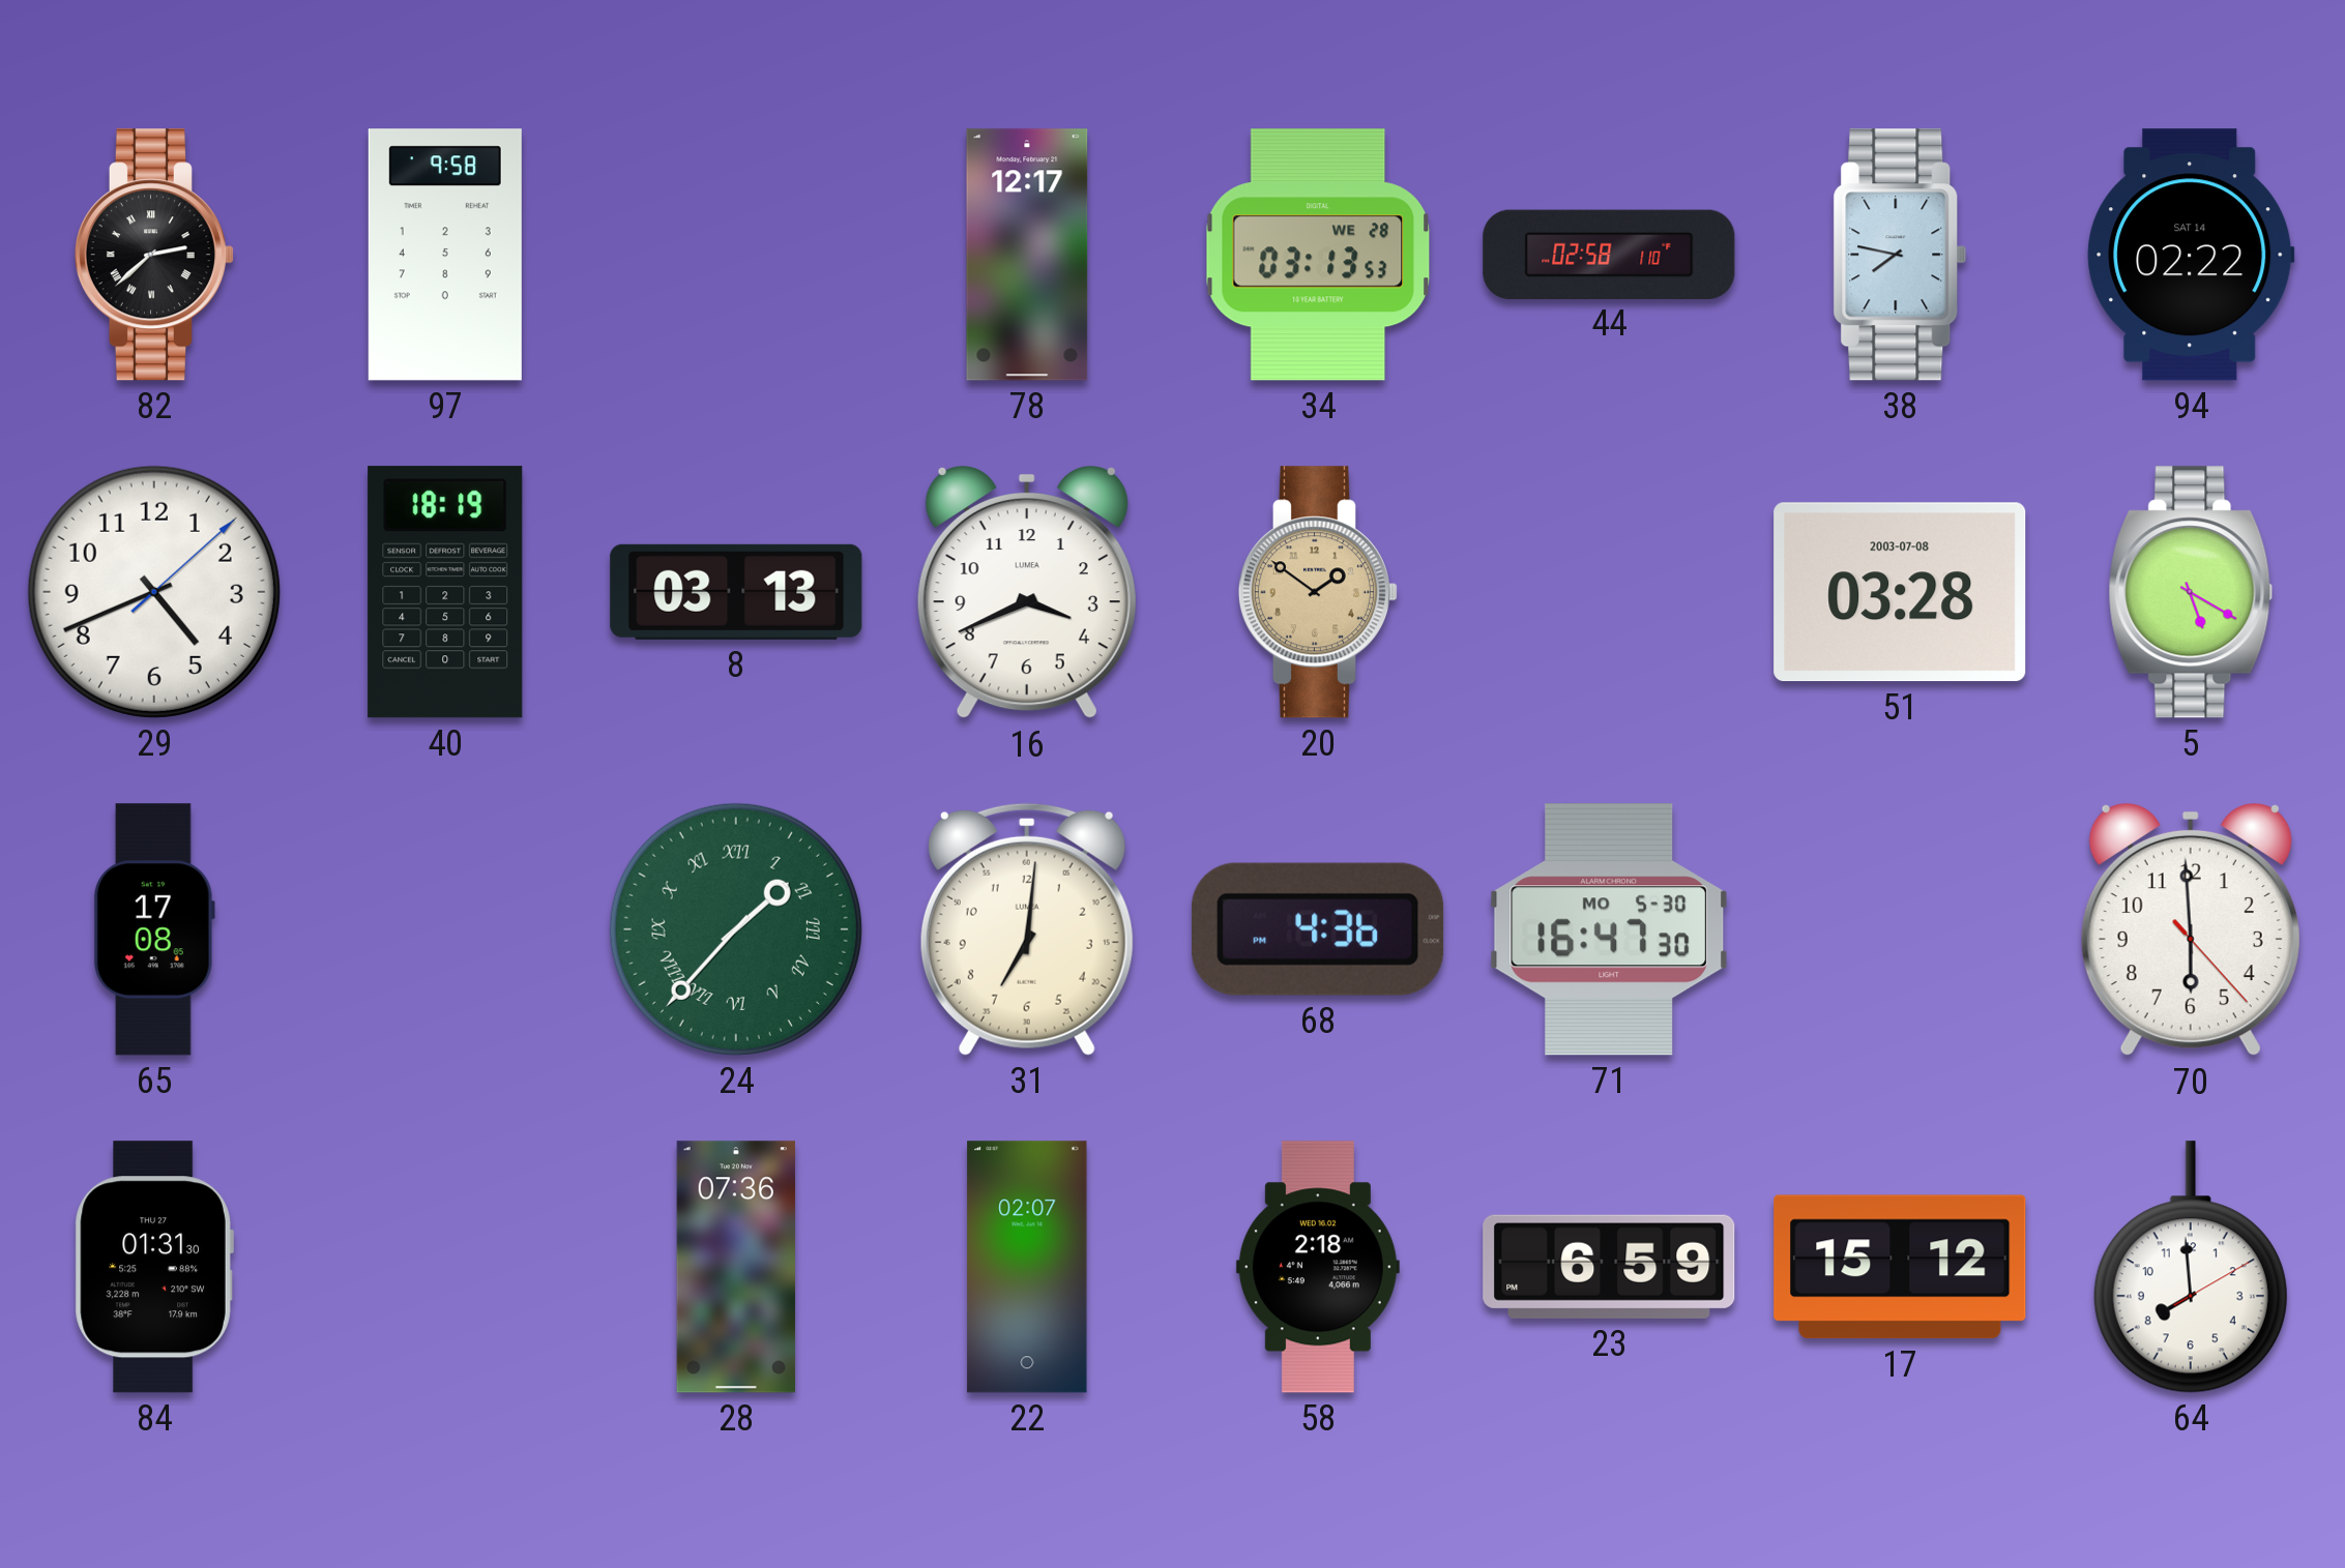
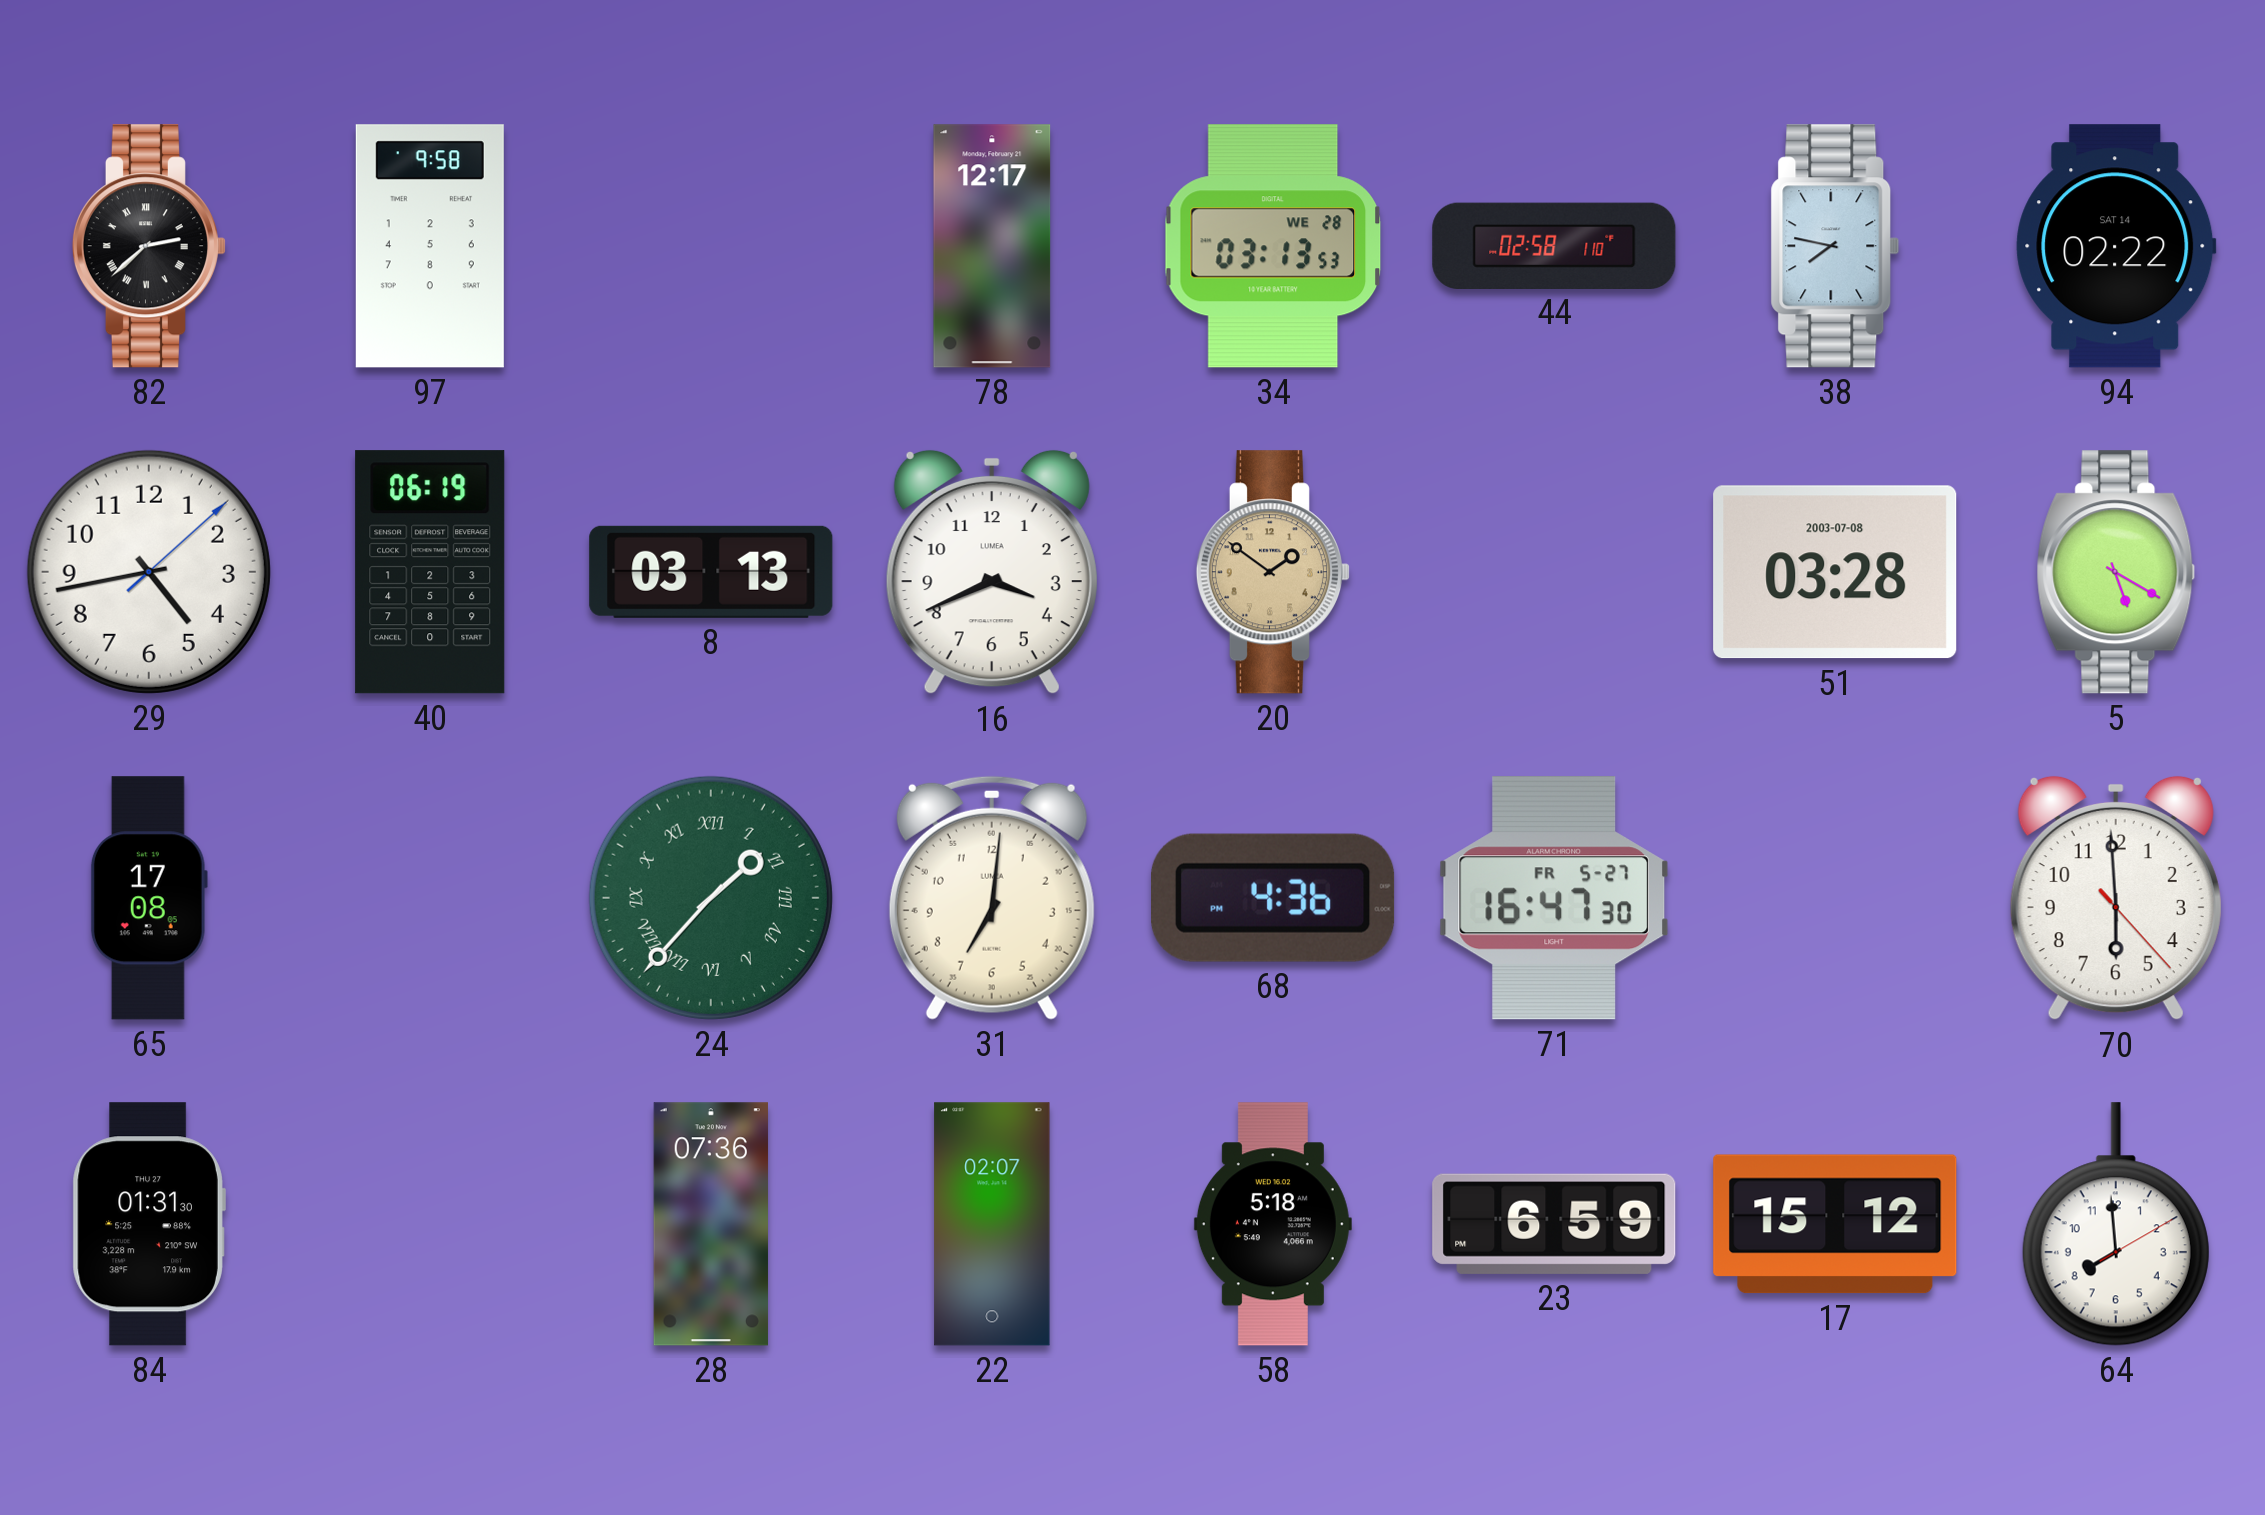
29: 4:41 -> 4:43
40: 18:19 -> 06:19
71 date: MO 5-30 -> FR 5-27
58: 2:18 -> 5:18
